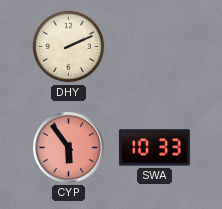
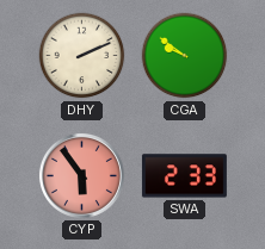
CGA: none -> 9:51
SWA: 10:33 -> 2:33
